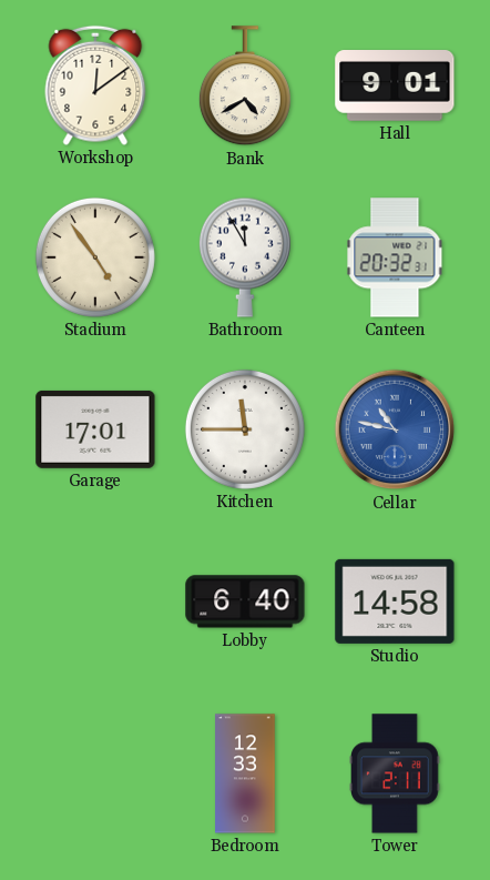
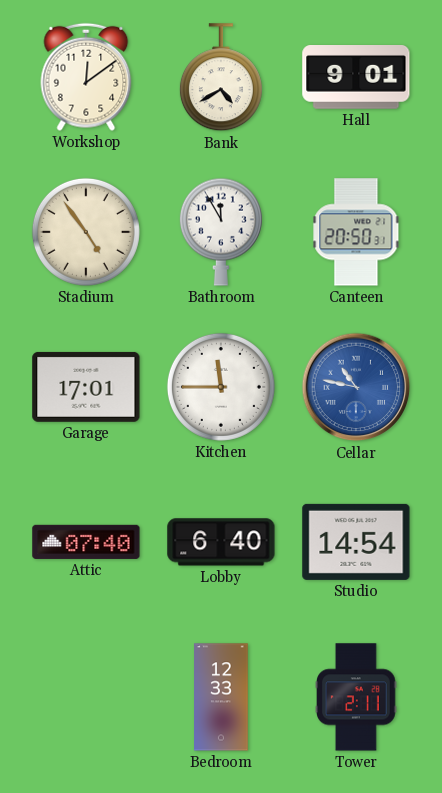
Canteen: 20:32 -> 20:50
Attic: none -> 07:40
Studio: 14:58 -> 14:54
